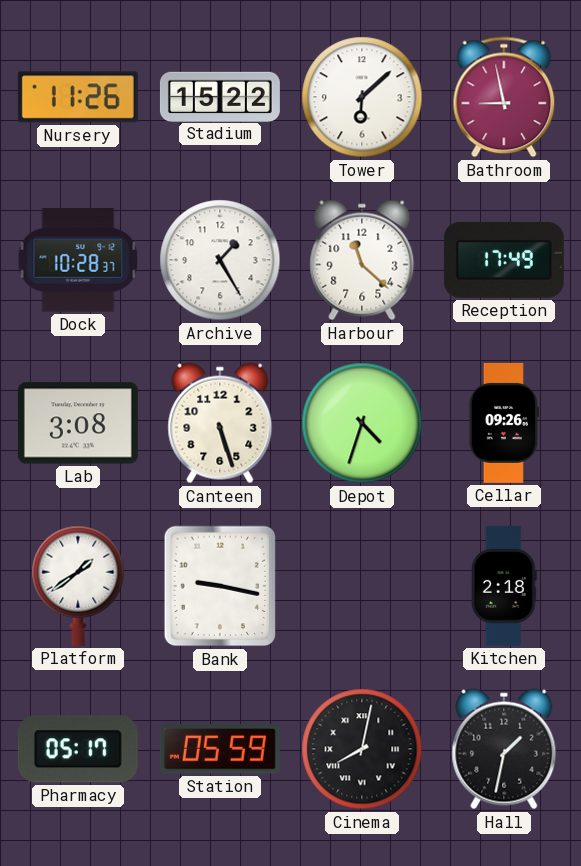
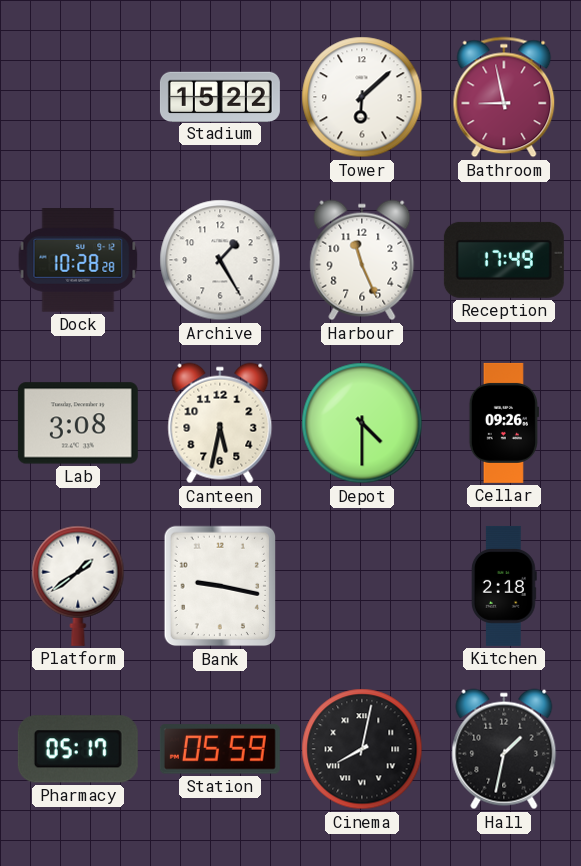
Nursery: 11:26 -> none
Dock: 10:28:37 -> 10:28:28
Harbour: 11:22 -> 11:26
Canteen: 5:27 -> 5:32
Depot: 4:33 -> 4:30
